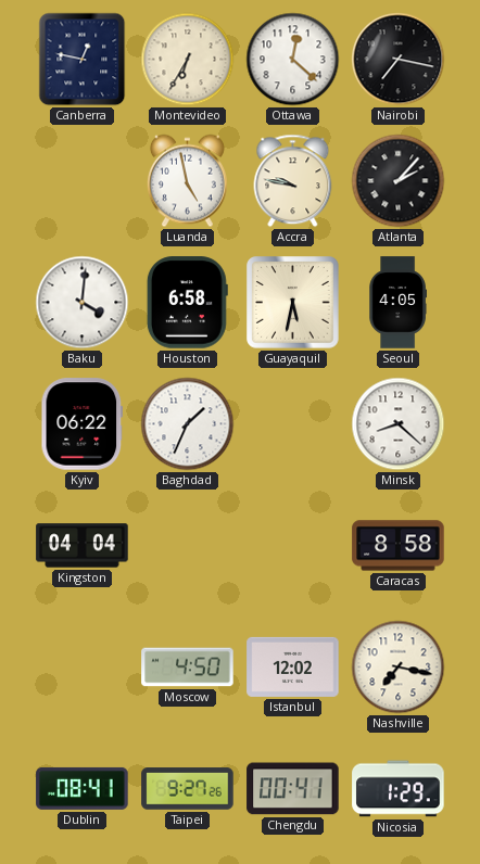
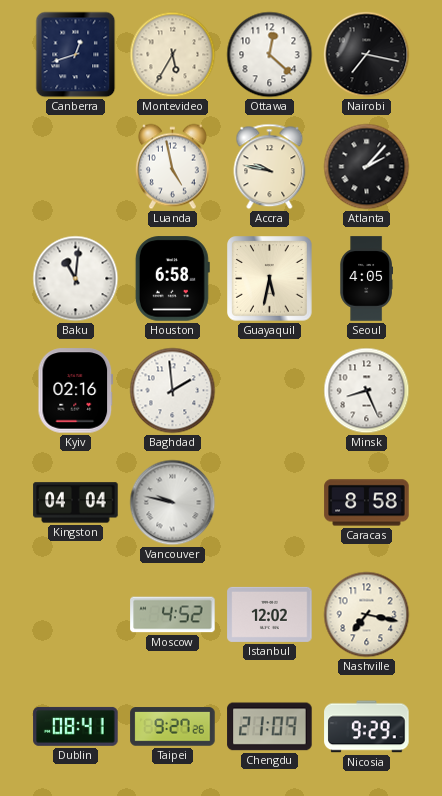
Canberra: 12:47 -> 12:42
Montevideo: 6:35 -> 5:35
Baku: 4:01 -> 11:01
Kyiv: 06:22 -> 02:16
Baghdad: 1:34 -> 1:59
Minsk: 8:22 -> 8:26
Vancouver: none -> 9:47
Moscow: 4:50 -> 4:52
Chengdu: 00:41 -> 21:09
Nicosia: 1:29 -> 9:29
